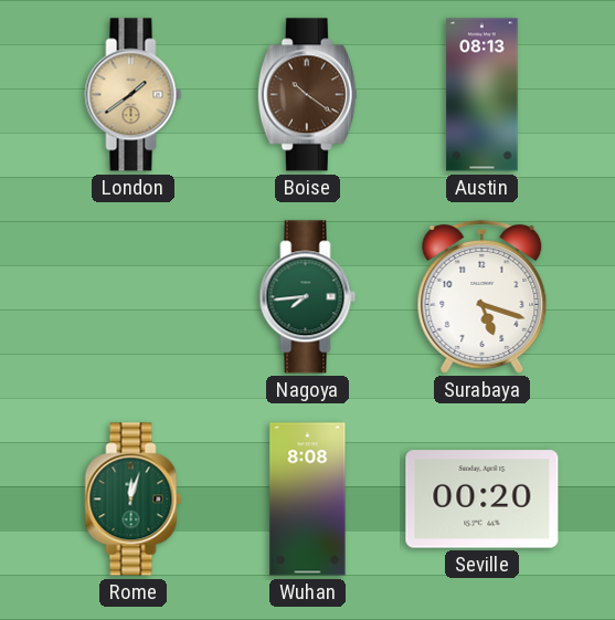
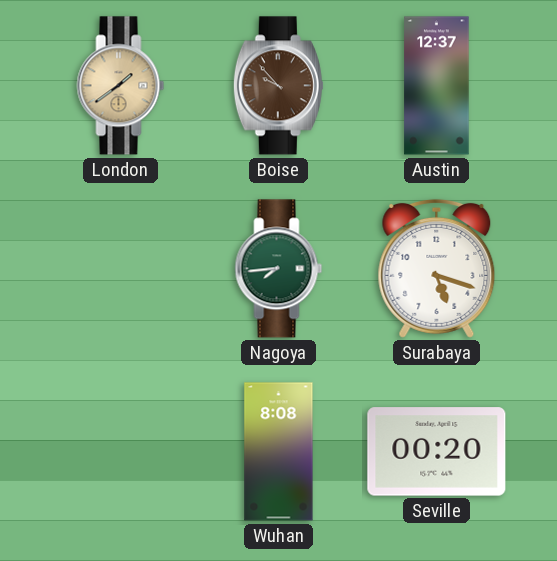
Boise: 10:21 -> 9:53
Austin: 08:13 -> 12:37
Rome: 12:03 -> none
